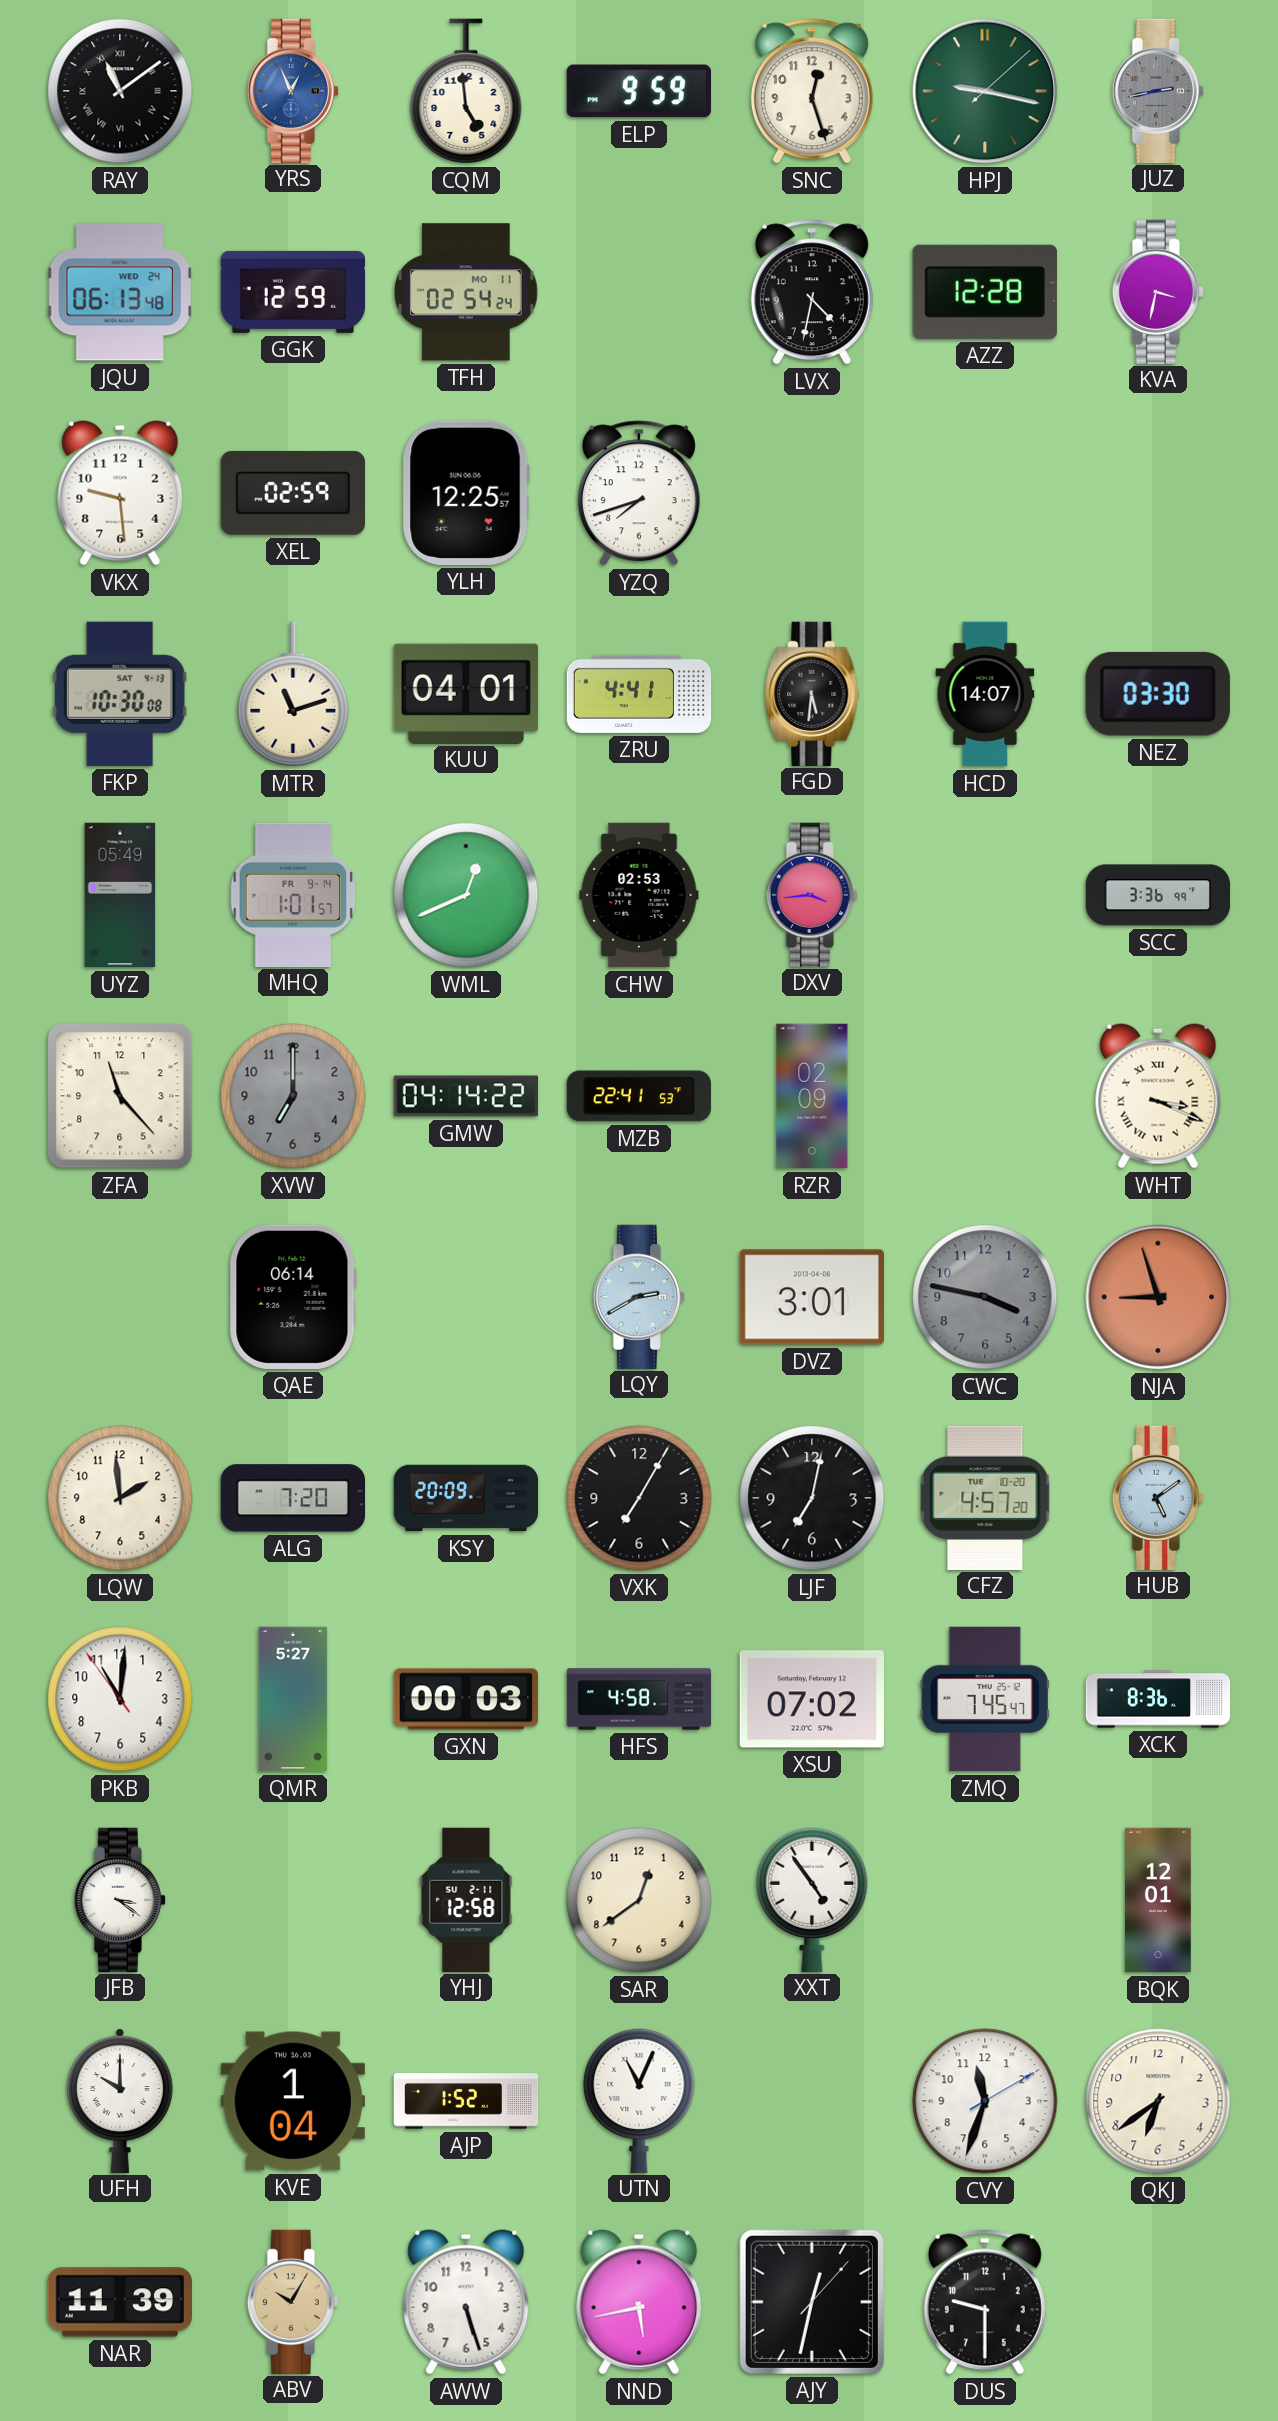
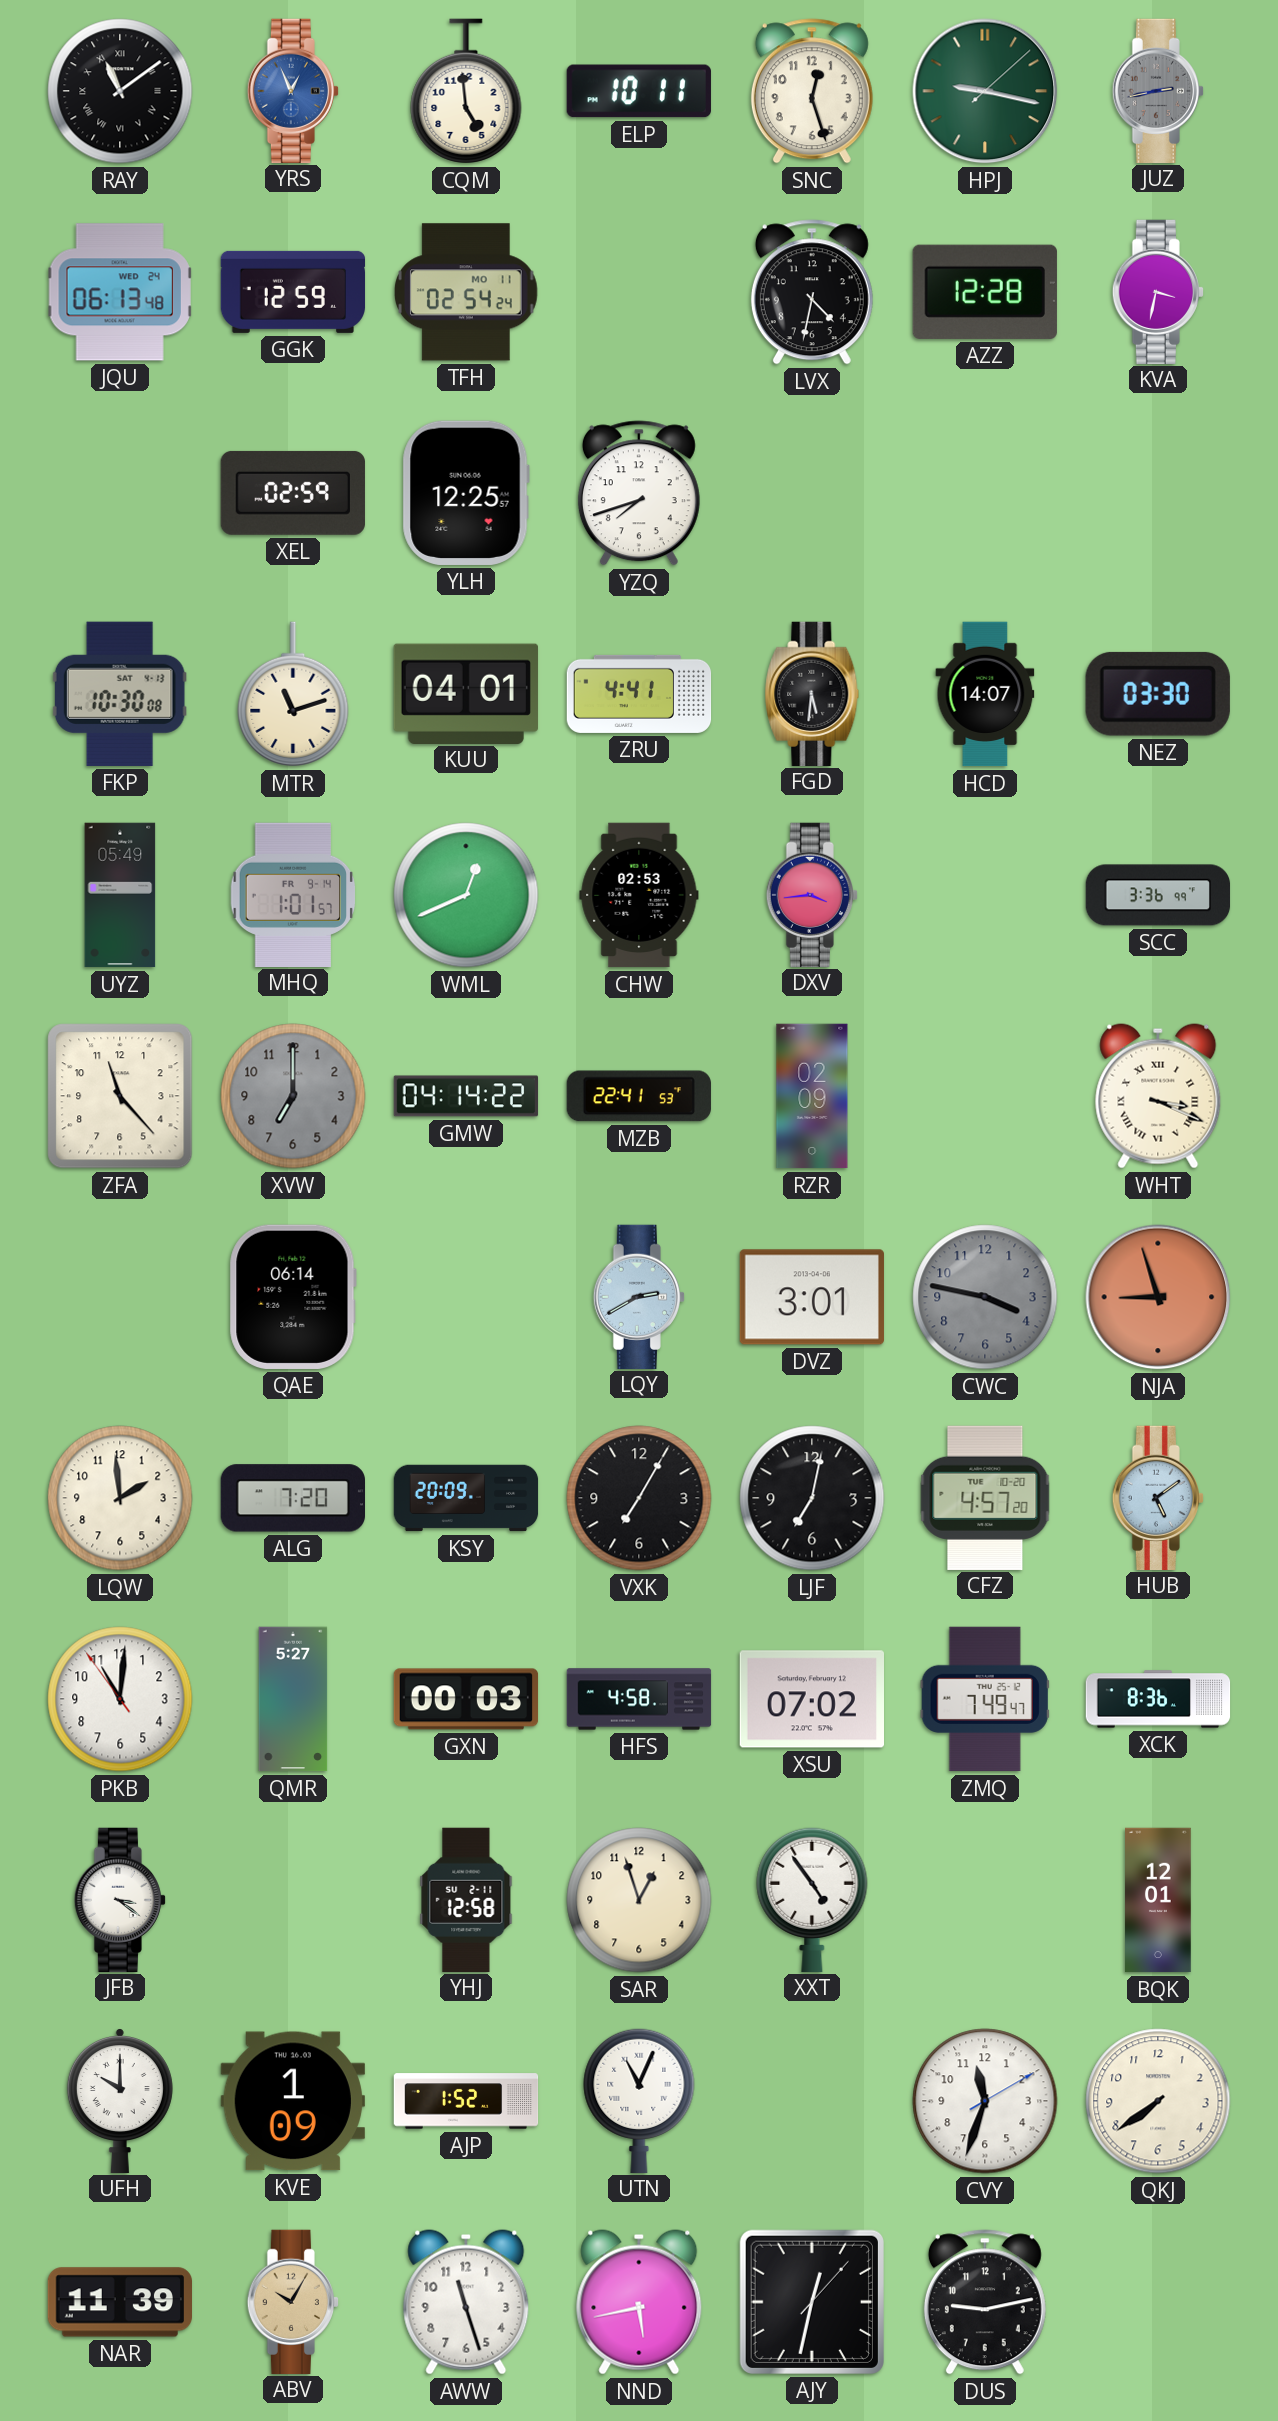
ELP: 9:59 -> 10:11
VKX: 9:29 -> none
ZMQ: 7:45 -> 7:49
SAR: 12:39 -> 12:57
KVE: 1:04 -> 1:09
QKJ: 6:39 -> 7:39
AWW: 5:27 -> 11:27
DUS: 9:30 -> 9:13
